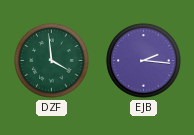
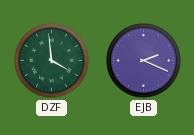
EJB: 2:16 -> 2:19
